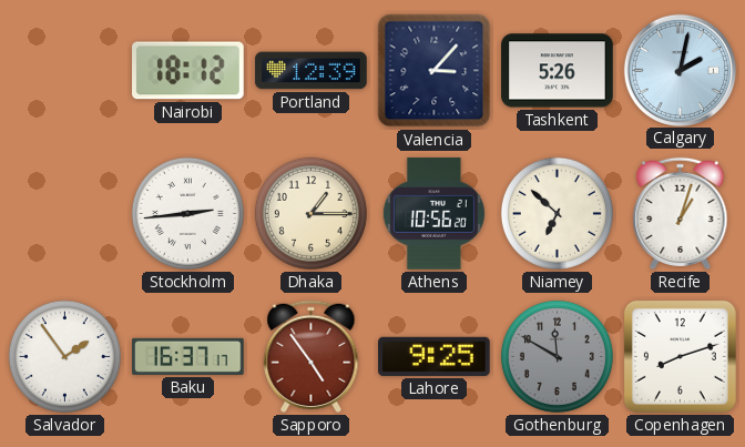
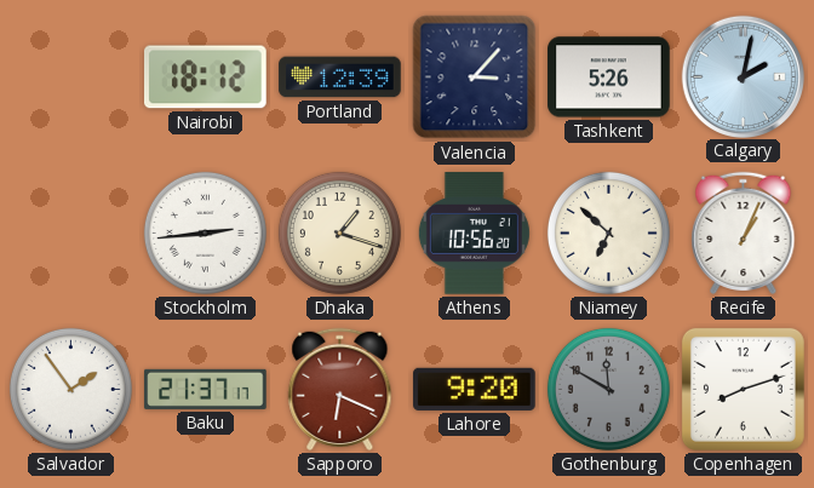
Dhaka: 1:15 -> 1:18
Recife: 1:03 -> 1:04
Baku: 16:37 -> 21:37
Sapporo: 4:54 -> 6:19
Lahore: 9:25 -> 9:20
